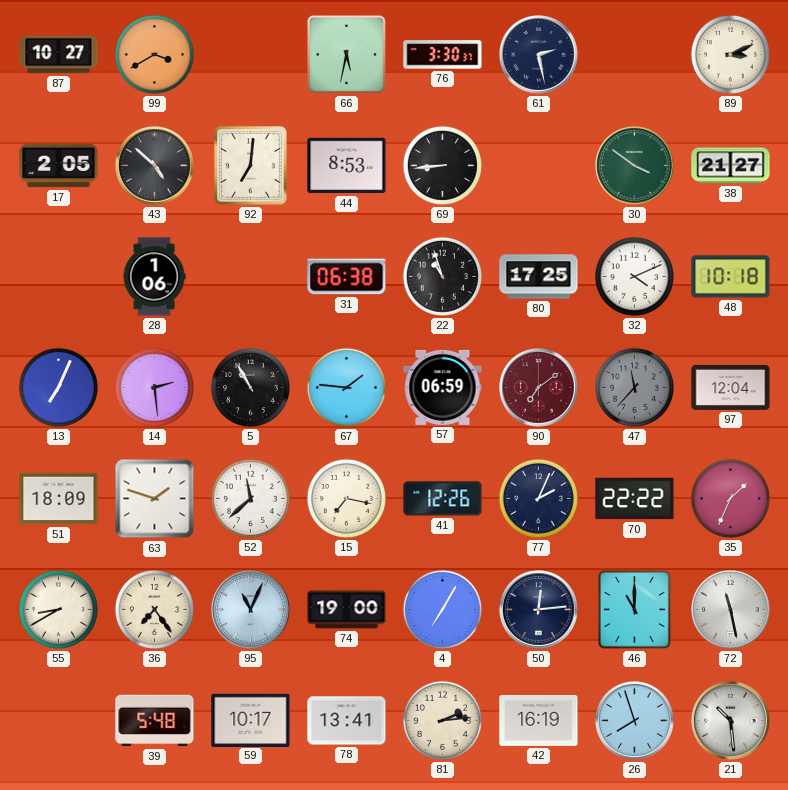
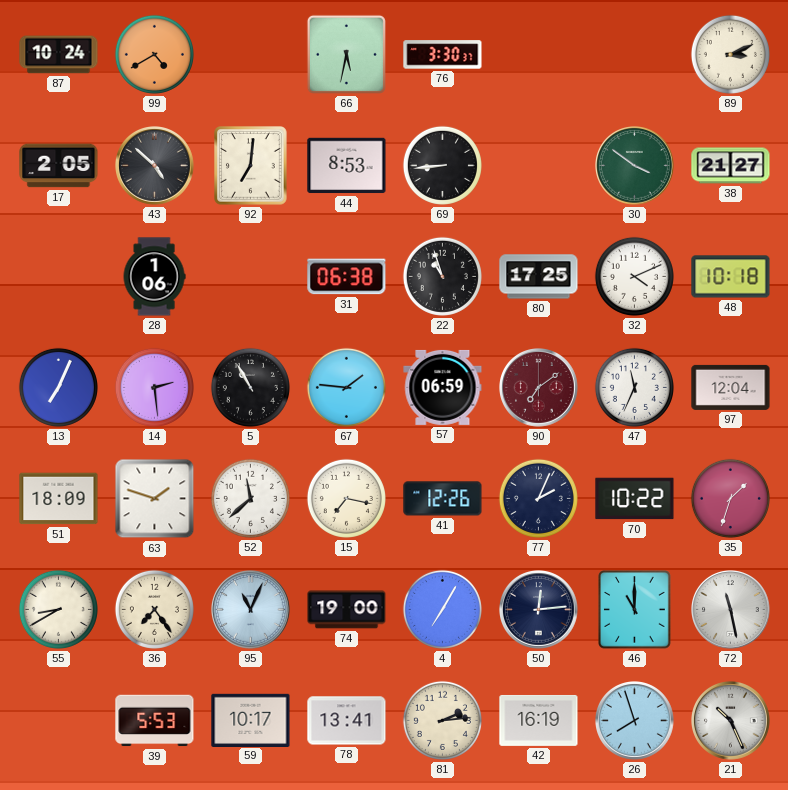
87: 10:27 -> 10:24
99: 3:40 -> 4:40
61: 2:28 -> none
47: 11:37 -> 11:34
47 dial: grey -> white
70: 22:22 -> 10:22
35: 1:34 -> 1:33
39: 5:48 -> 5:53
21: 10:29 -> 10:26
